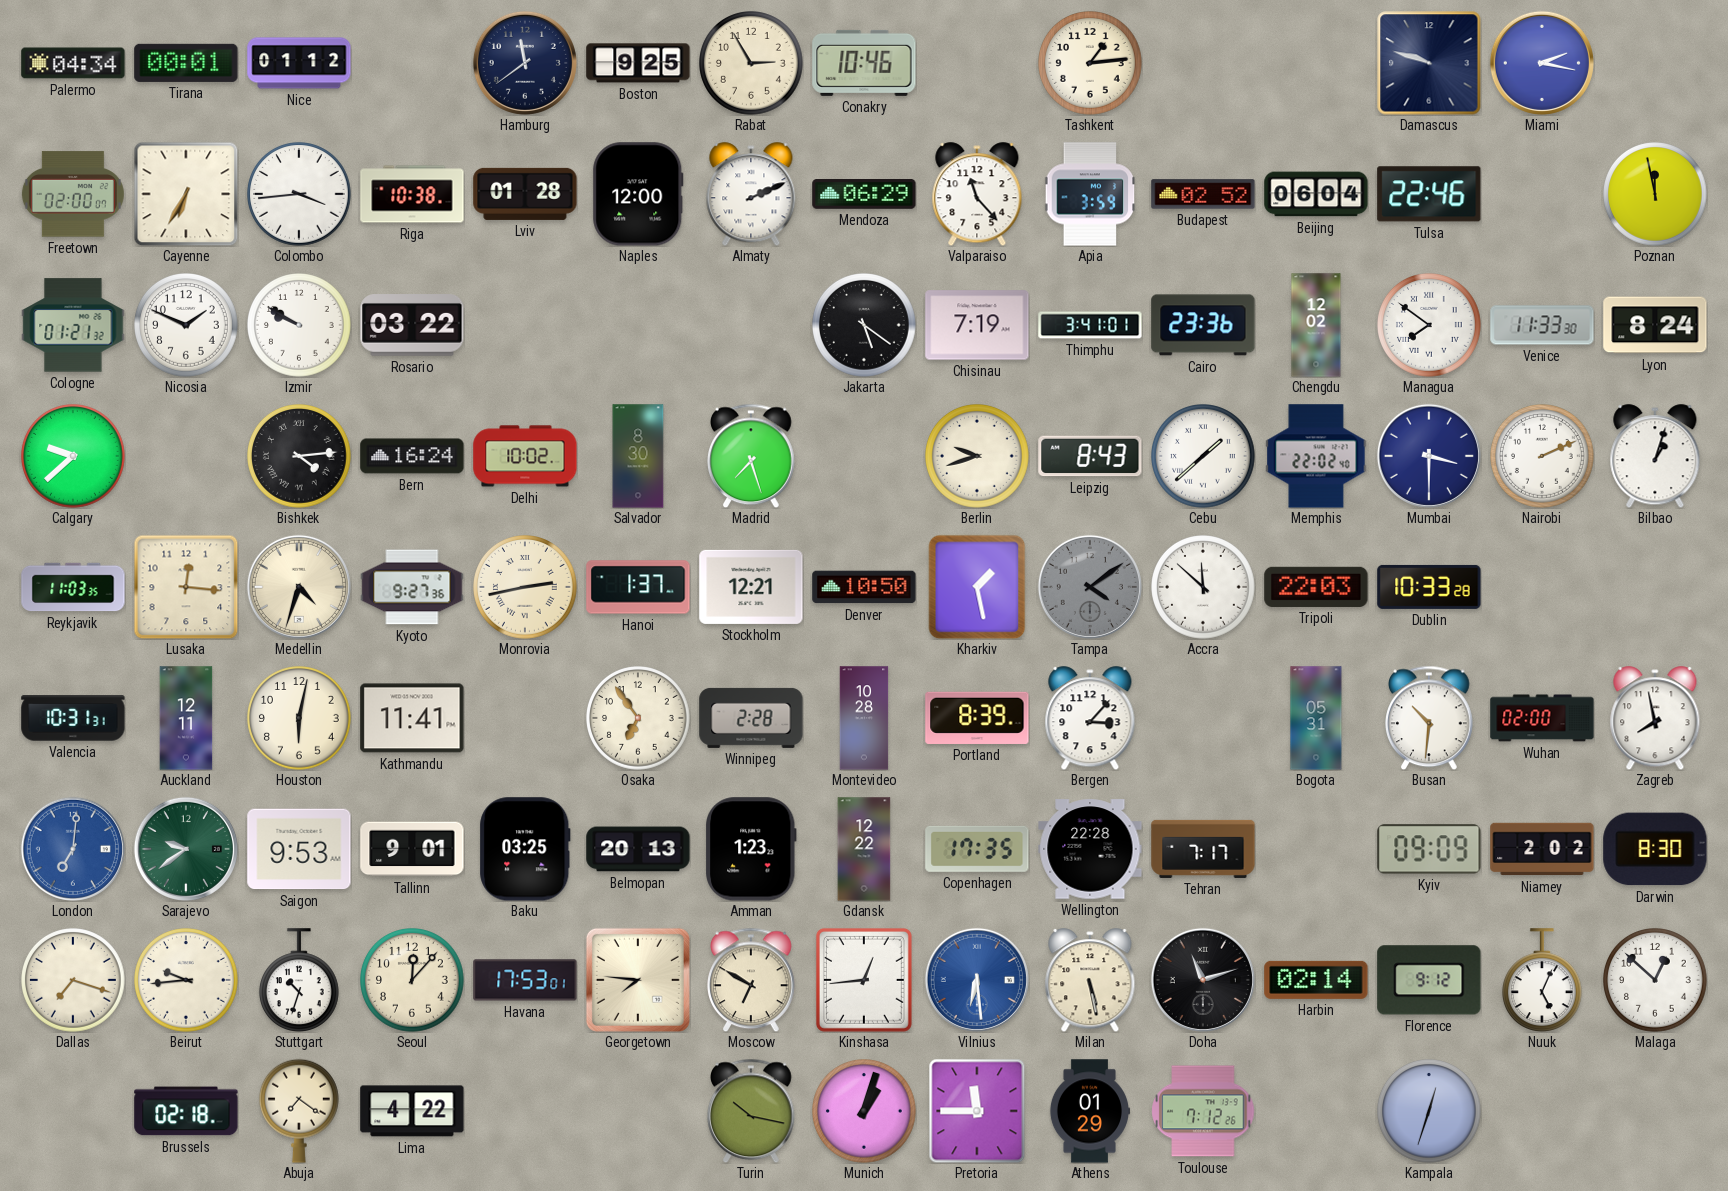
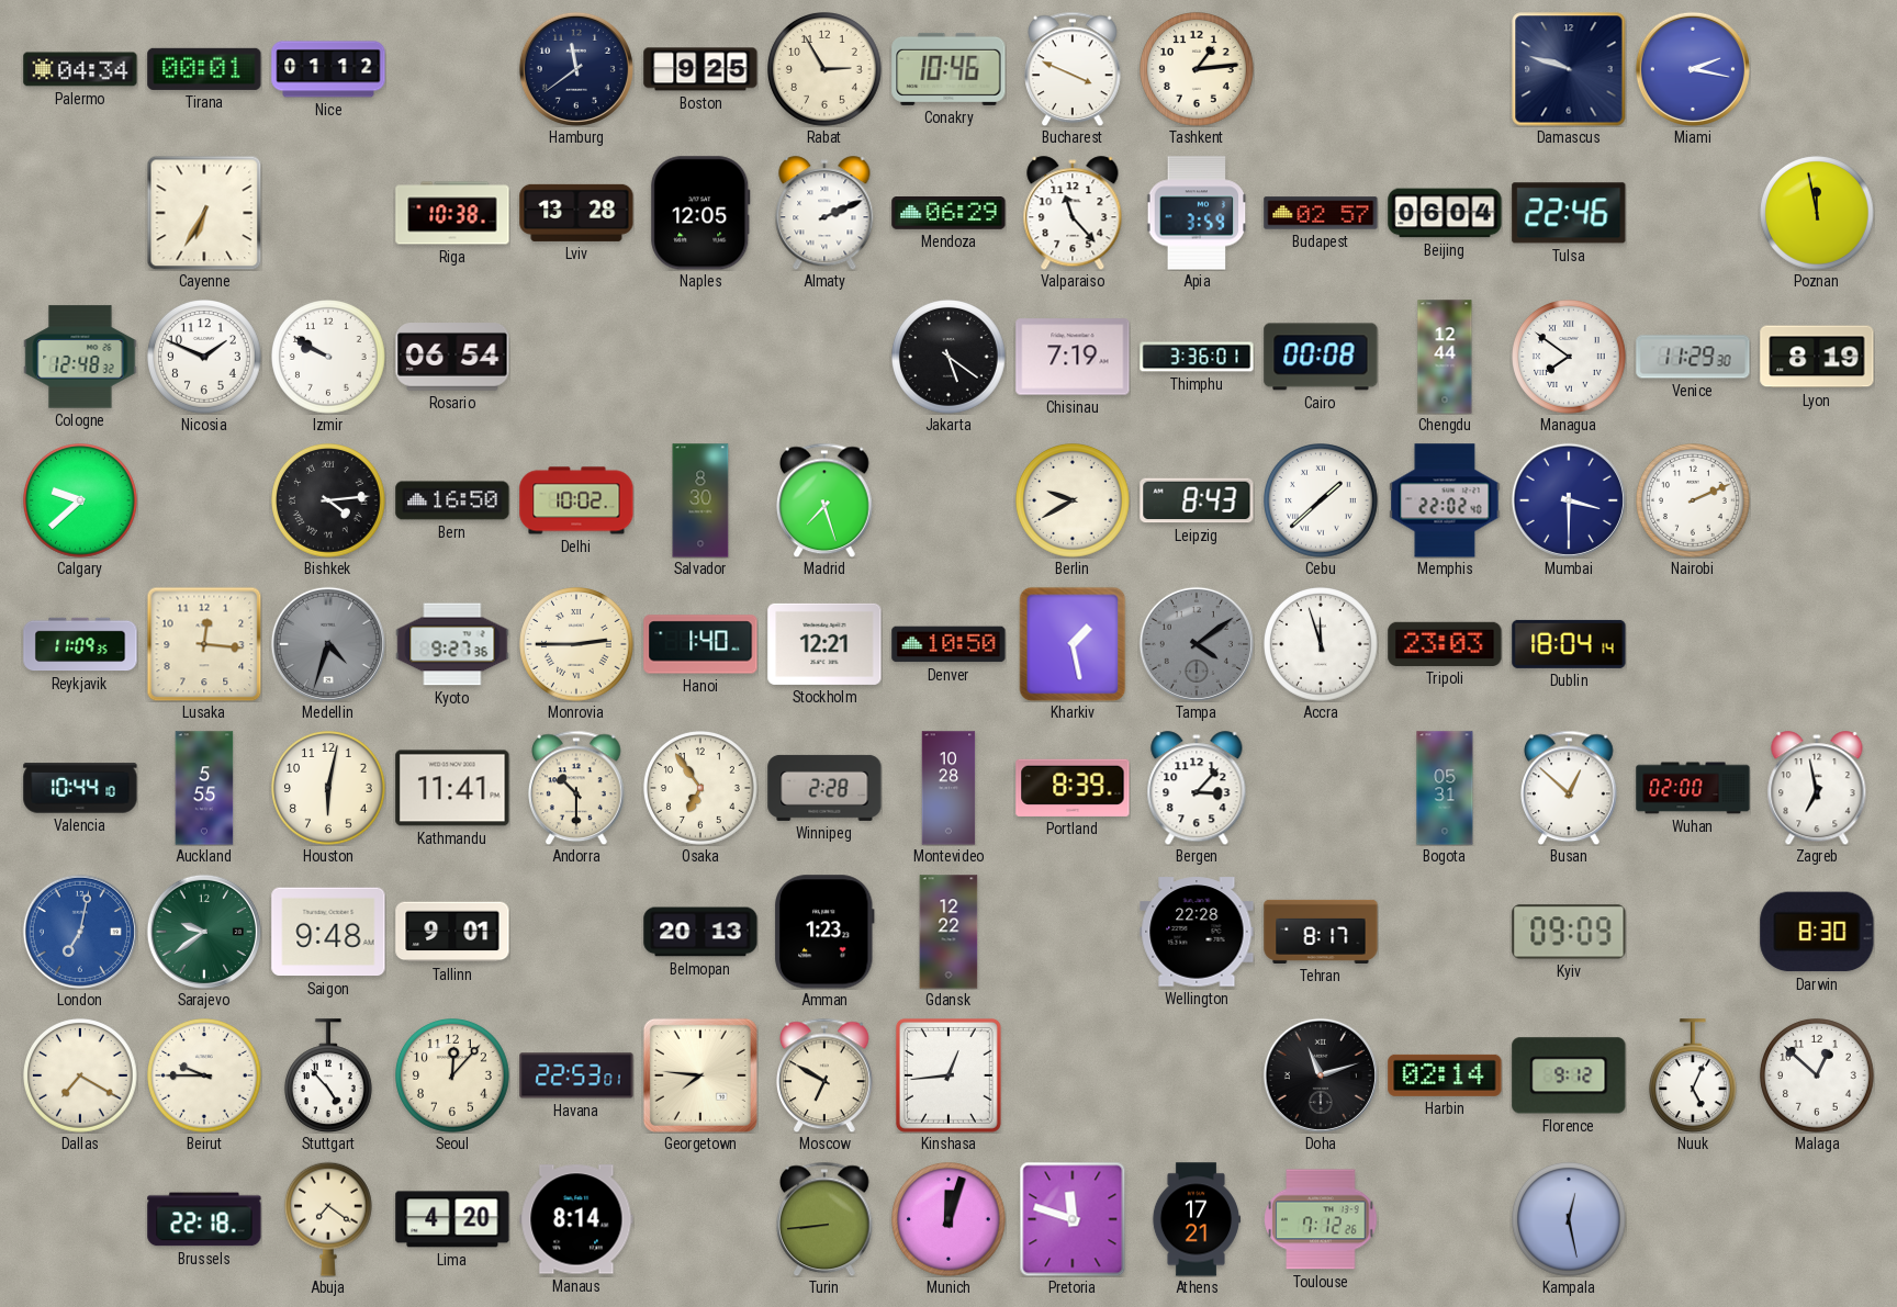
Bucharest: none -> 3:49
Freetown: 02:00 -> none
Colombo: 3:44 -> none
Lviv: 01:28 -> 13:28
Naples: 12:00 -> 12:05
Budapest: 02:52 -> 02:57
Cologne: 01:21 -> 12:48
Rosario: 03:22 -> 06:54
Thimphu: 3:41 -> 3:36
Cairo: 23:36 -> 00:08
Chengdu: 12:02 -> 12:44
Venice: 11:33 -> 11:29
Lyon: 8:24 -> 8:19
Bern: 16:24 -> 16:50
Berlin: 9:42 -> 9:40
Bilbao: 1:03 -> none
Reykjavik: 11:03 -> 11:09
Medellin dial: cream -> grey
Monrovia: 2:43 -> 2:45
Hanoi: 1:37 -> 1:40
Accra: 11:52 -> 11:57
Tripoli: 22:03 -> 23:03
Dublin: 10:33 -> 18:04
Valencia: 10:31 -> 10:44
Auckland: 12:11 -> 5:55
Andorra: none -> 10:30
Busan: 10:31 -> 12:52
Zagreb: 7:58 -> 6:58
London: 7:01 -> 7:02
Saigon: 9:53 -> 9:48
Baku: 03:25 -> none
Copenhagen: 17:35 -> none
Tehran: 7:17 -> 8:17
Niamey: 2:02 -> none
Dallas: 7:18 -> 7:20
Beirut: 9:44 -> 9:45
Stuttgart: 10:33 -> 4:53
Havana: 17:53 -> 22:53
Vilnius: 6:29 -> none
Milan: 5:28 -> none
Brussels: 02:18 -> 22:18
Lima: 4:22 -> 4:20
Manaus: none -> 8:14
Turin: 10:17 -> 8:44
Munich: 1:03 -> 12:03
Pretoria: 11:45 -> 11:48
Athens: 01:29 -> 17:21
Kampala: 12:33 -> 12:28
